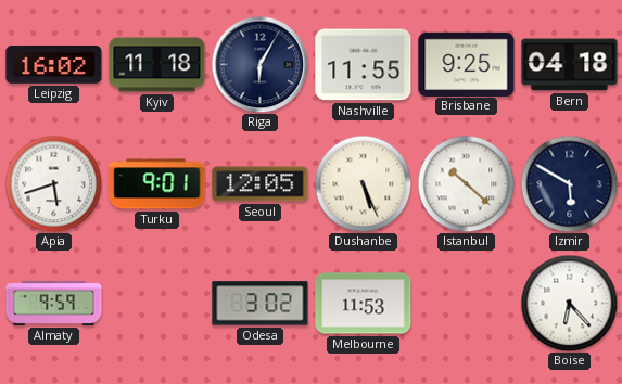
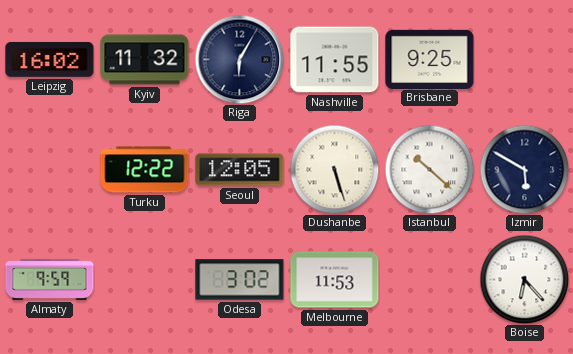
Kyiv: 11:18 -> 11:32
Bern: 04:18 -> none
Apia: 5:42 -> none
Turku: 9:01 -> 12:22
Dushanbe: 5:26 -> 5:27
